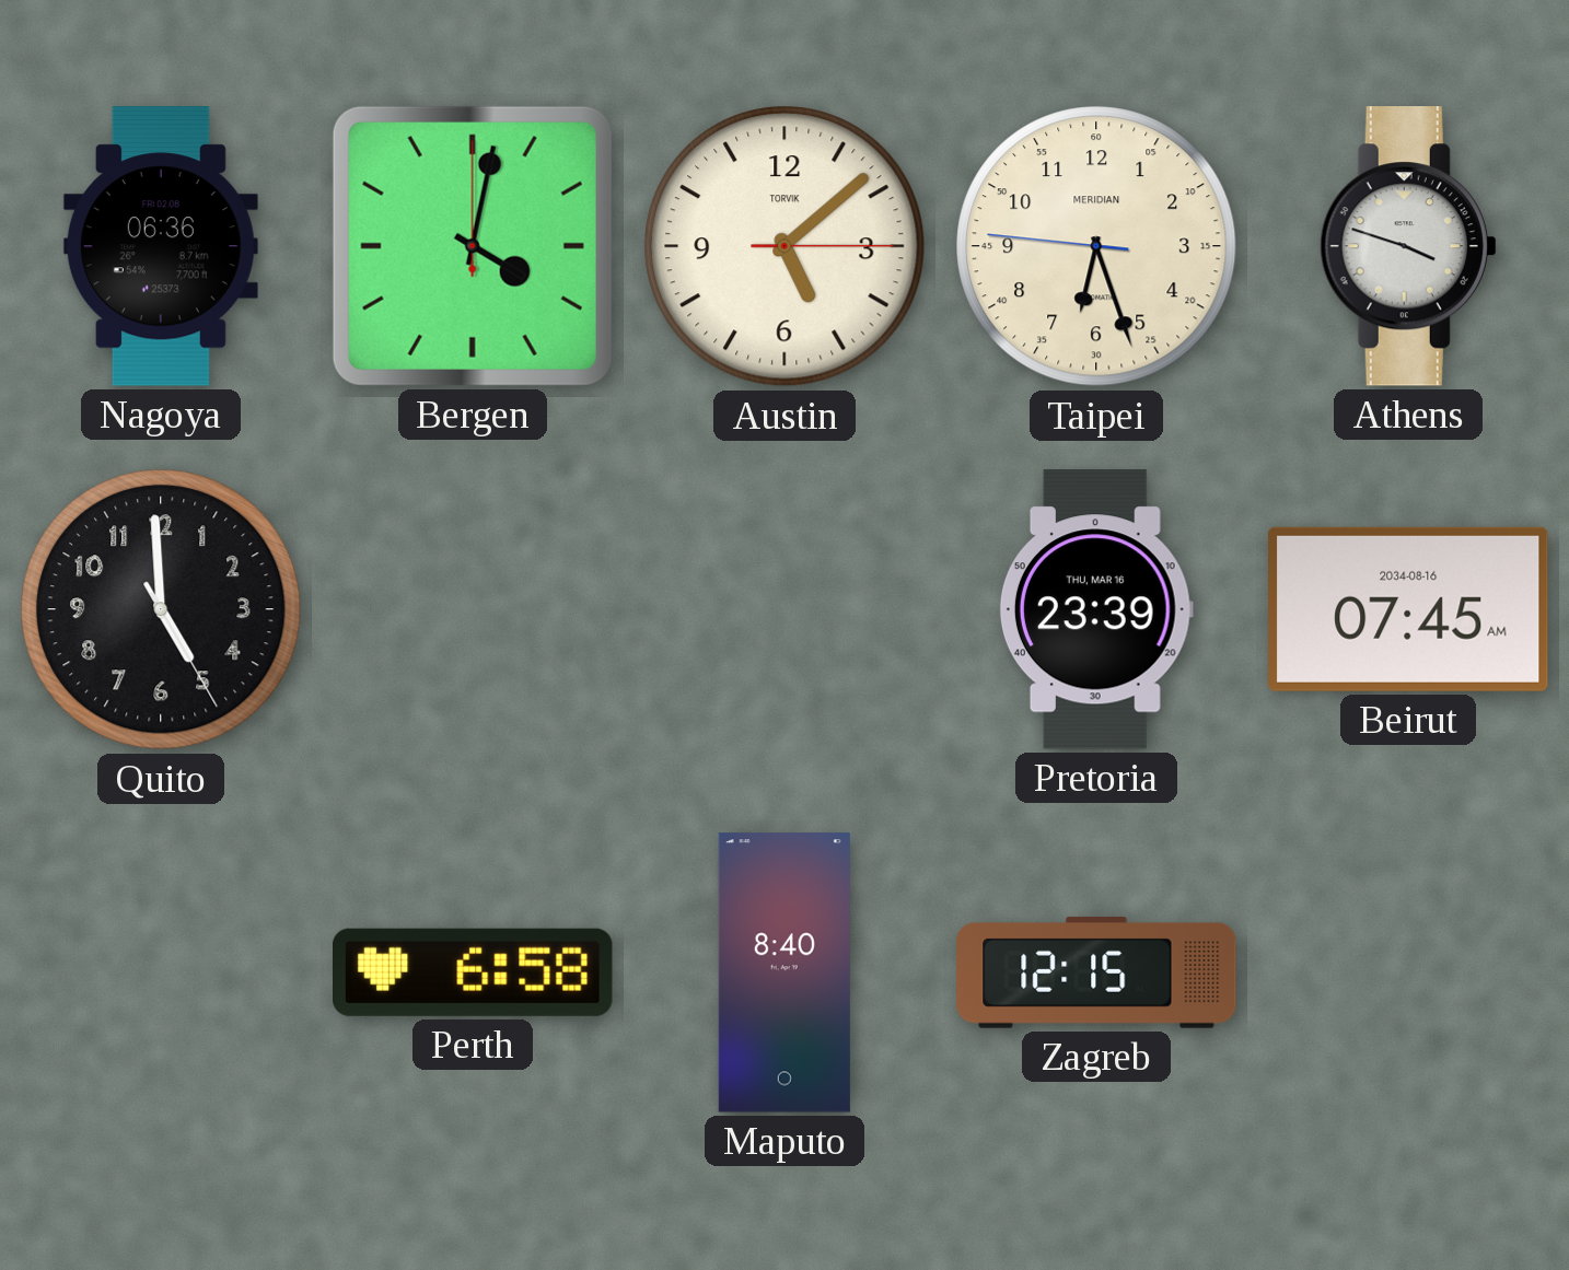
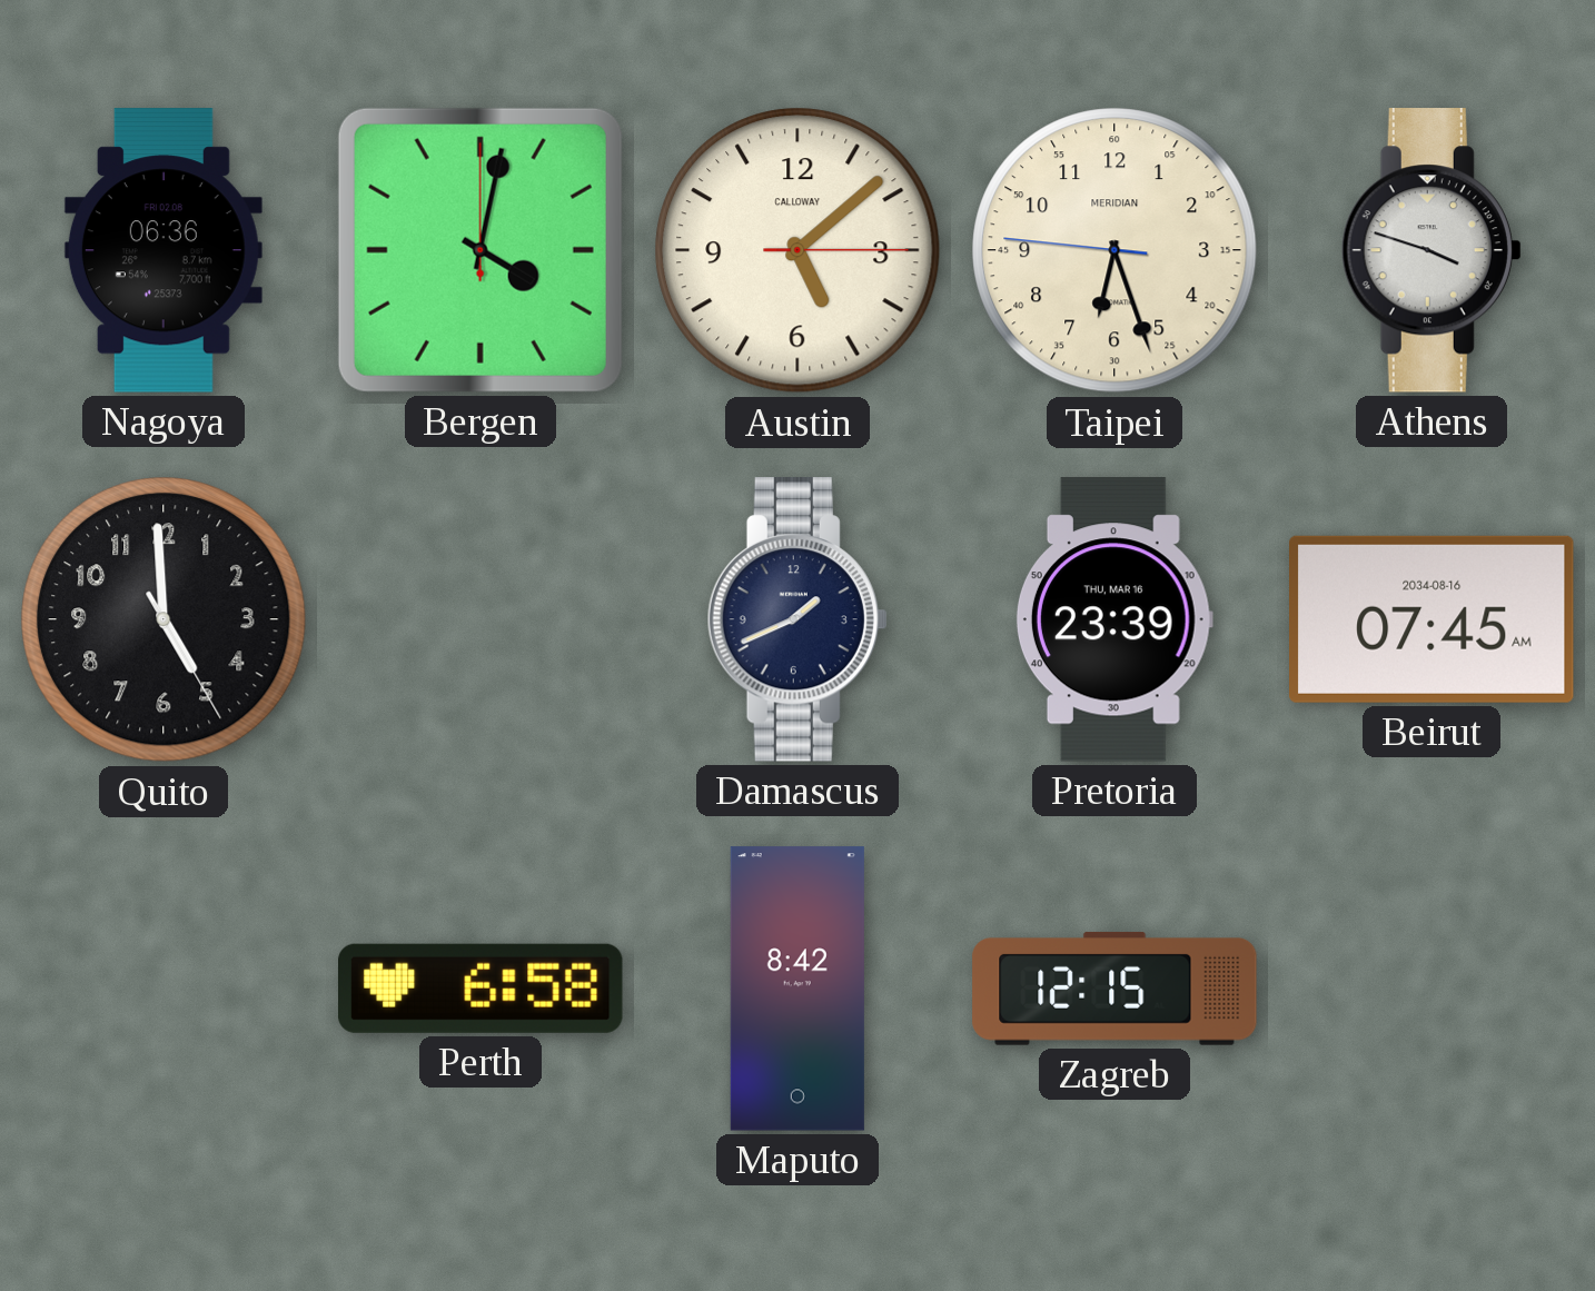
Austin brand: TORVIK -> CALLOWAY
Damascus: none -> 1:41
Maputo: 8:40 -> 8:42
